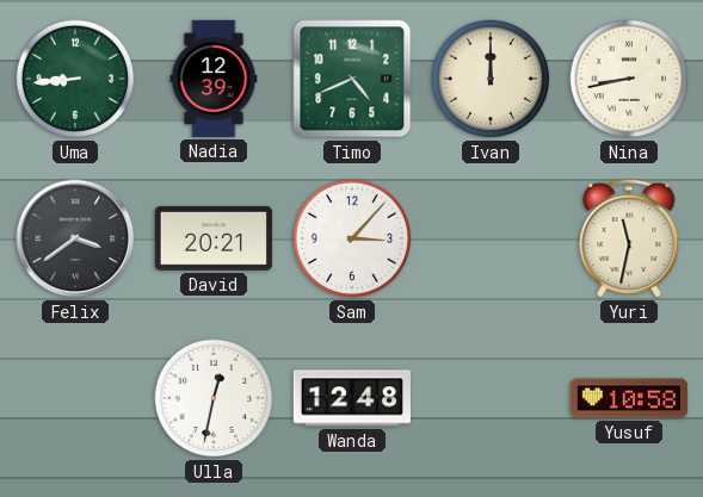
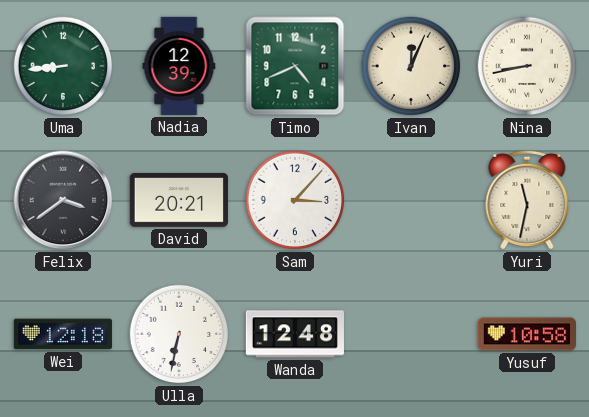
Ivan: 12:00 -> 12:04
Wei: none -> 12:18
Ulla: 12:32 -> 6:32
